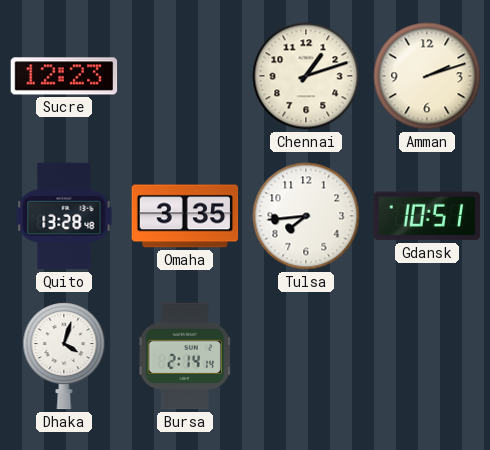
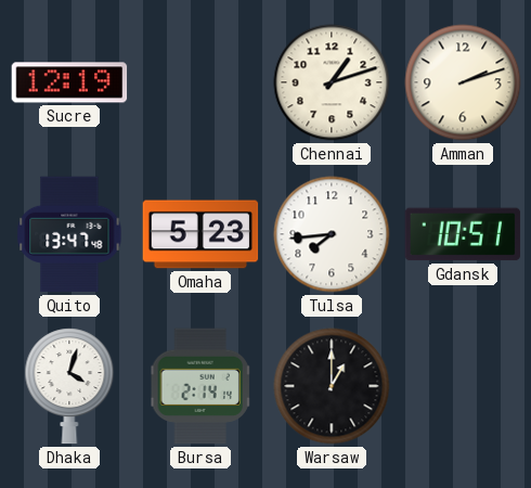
Sucre: 12:23 -> 12:19
Quito: 13:28 -> 13:47
Omaha: 3:35 -> 5:23
Warsaw: none -> 1:00
